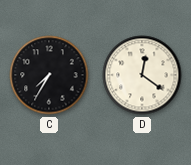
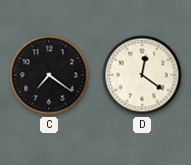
C: 7:35 -> 7:21
